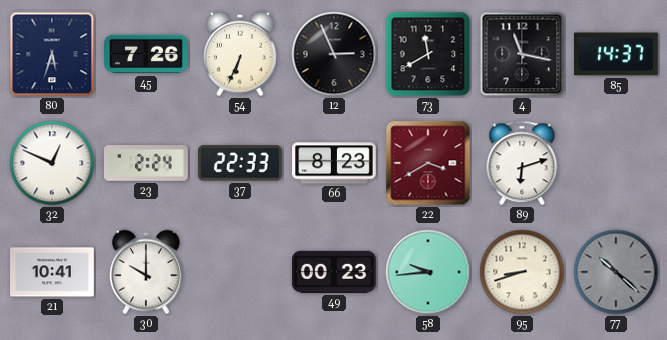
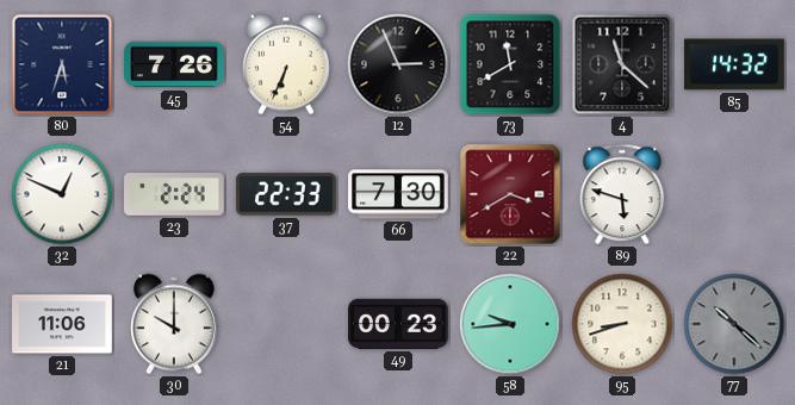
4: 11:17 -> 11:22
85: 14:37 -> 14:32
66: 8:23 -> 7:30
89: 6:12 -> 5:48
21: 10:41 -> 11:06
